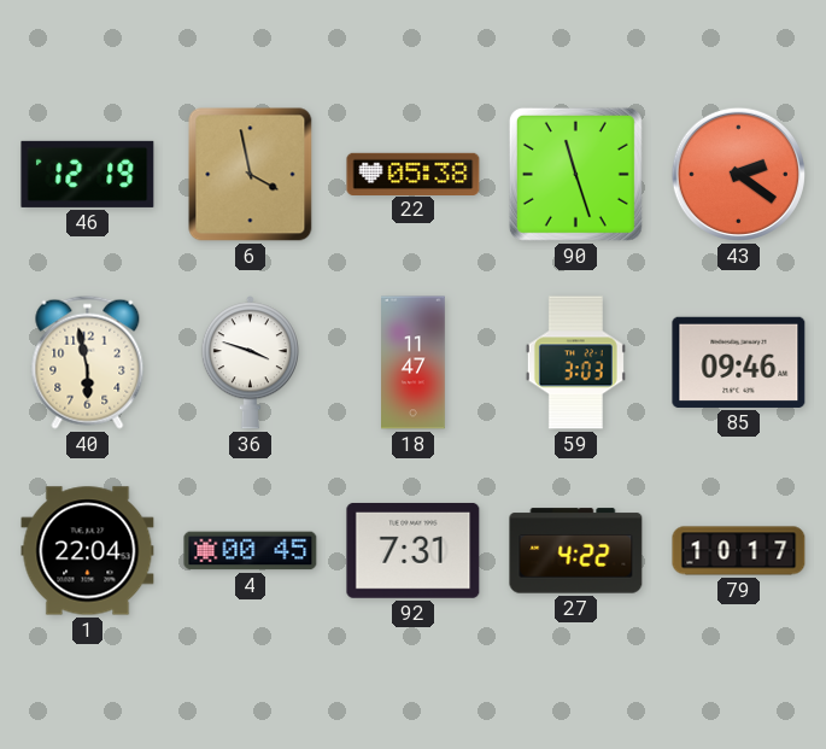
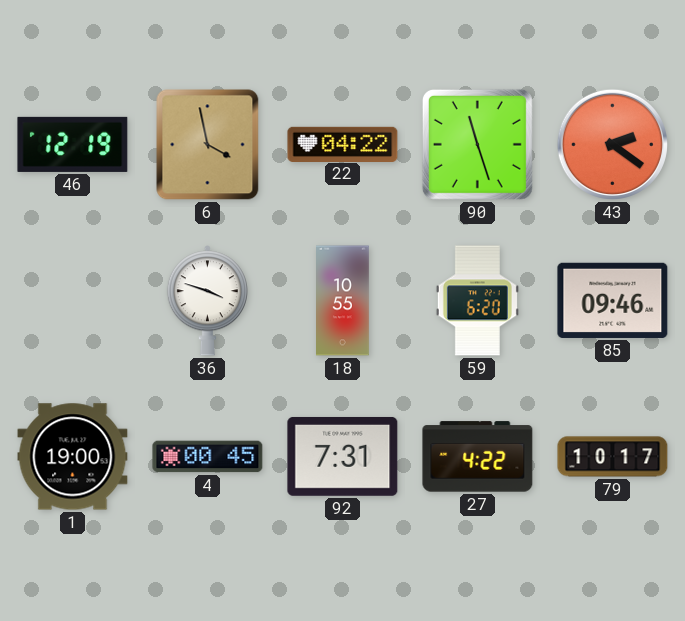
22: 05:38 -> 04:22
40: 5:58 -> none
18: 11:47 -> 10:55
59: 3:03 -> 6:20
1: 22:04 -> 19:00
